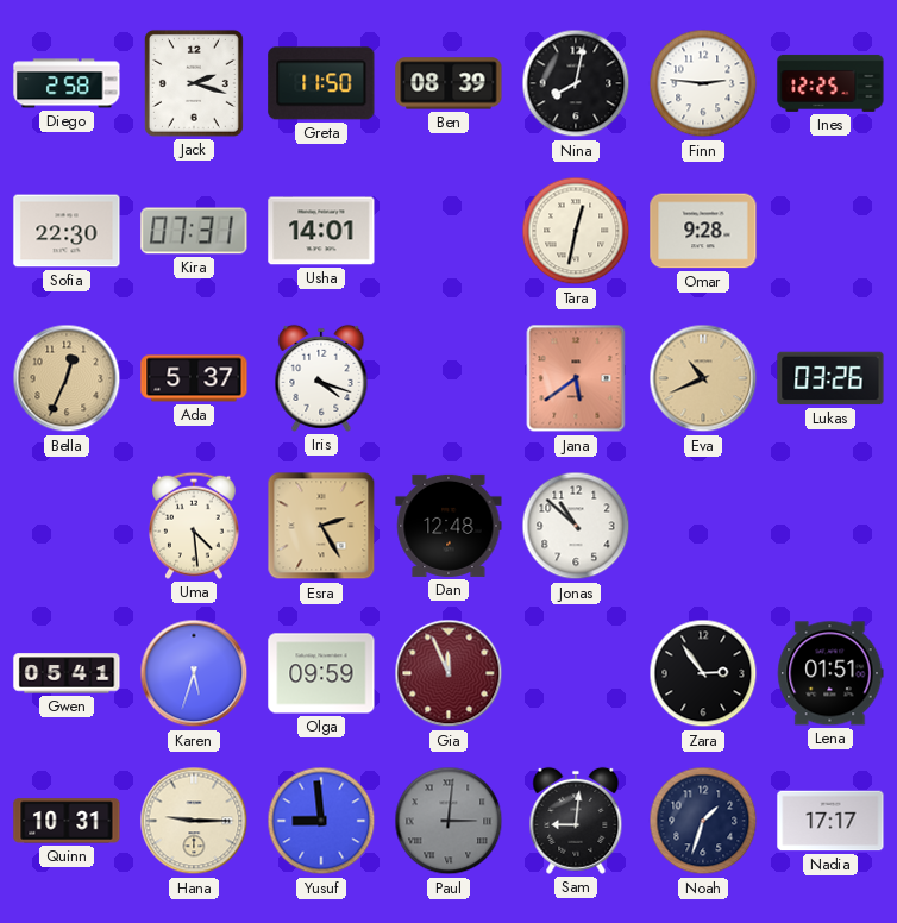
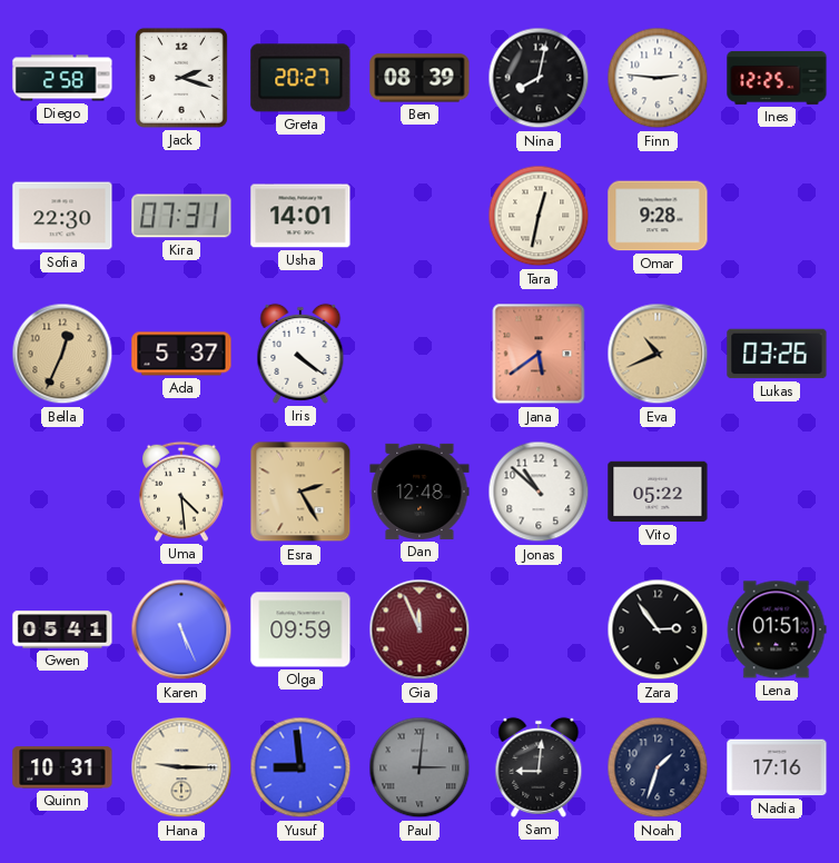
Greta: 11:50 -> 20:27
Iris: 4:18 -> 4:21
Vito: none -> 05:22
Karen: 5:33 -> 5:26
Nadia: 17:17 -> 17:16
